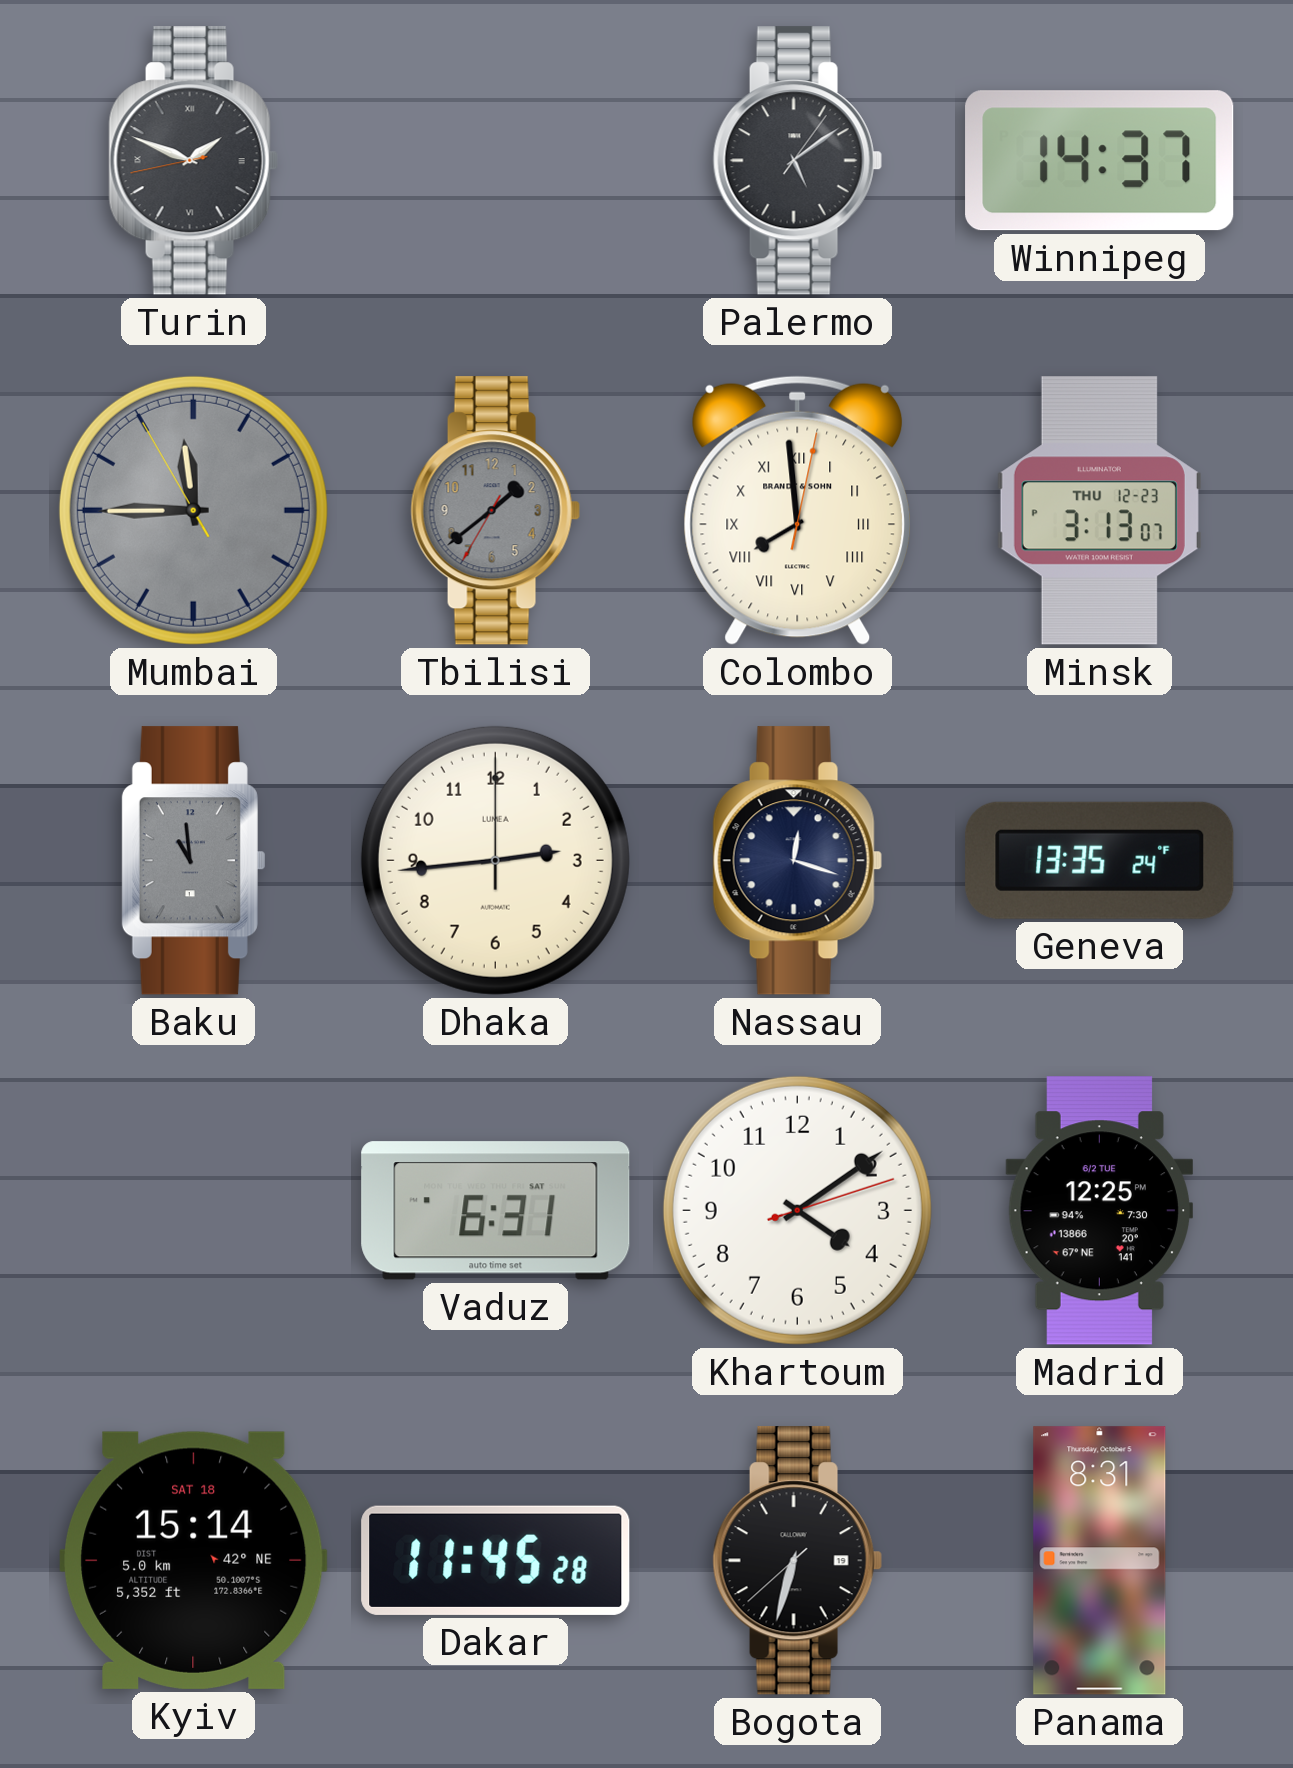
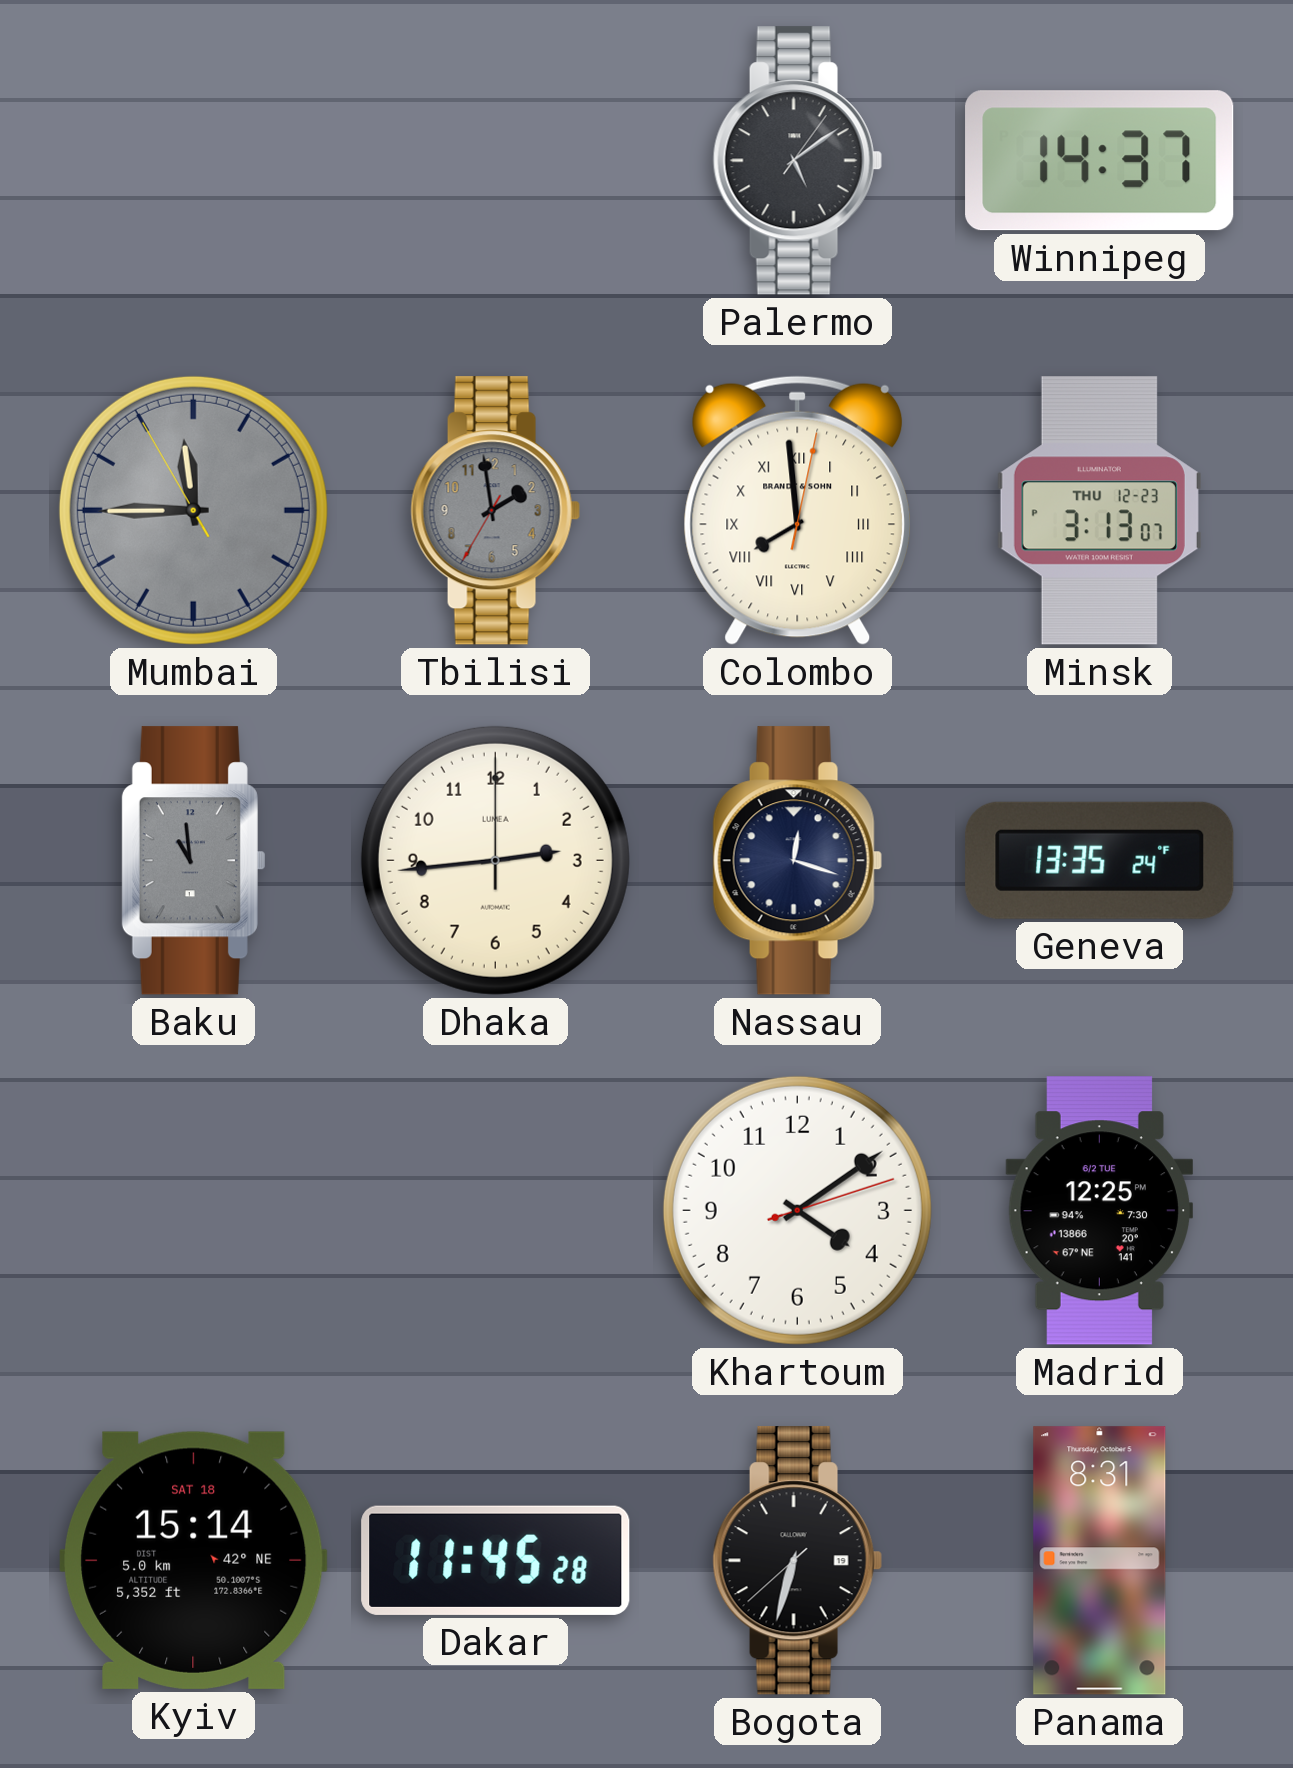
Turin: 1:48 -> none
Tbilisi: 1:38 -> 1:58
Vaduz: 6:31 -> none
